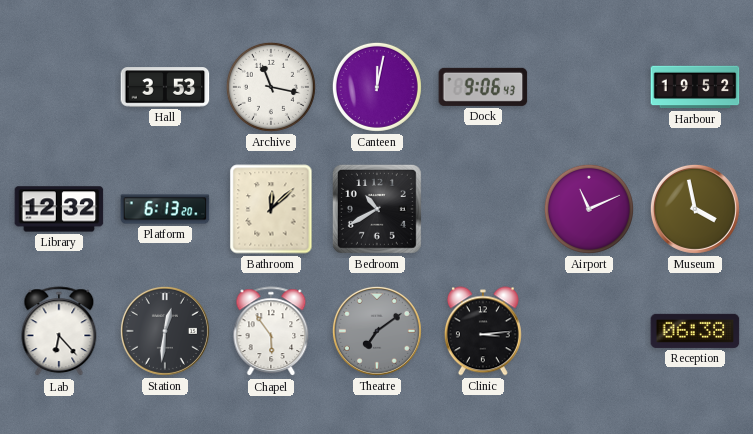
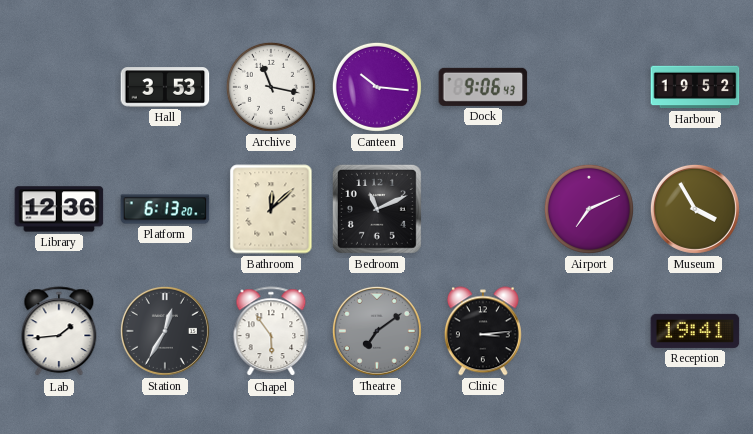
Canteen: 12:02 -> 10:16
Library: 12:32 -> 12:36
Bedroom: 10:40 -> 11:11
Airport: 11:11 -> 7:11
Museum: 3:58 -> 3:55
Lab: 6:23 -> 1:44
Station: 12:31 -> 12:35
Reception: 06:38 -> 19:41
